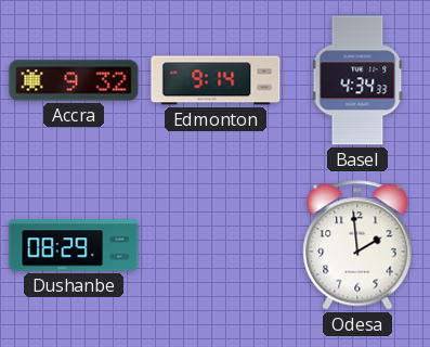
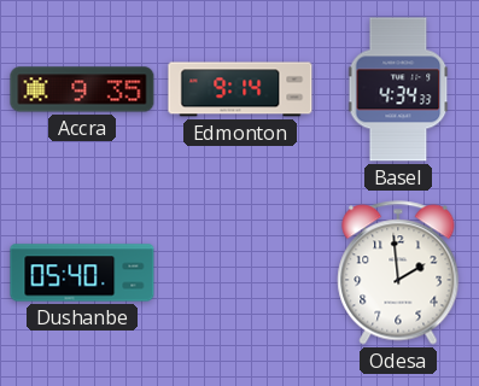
Accra: 9:32 -> 9:35
Dushanbe: 08:29 -> 05:40
